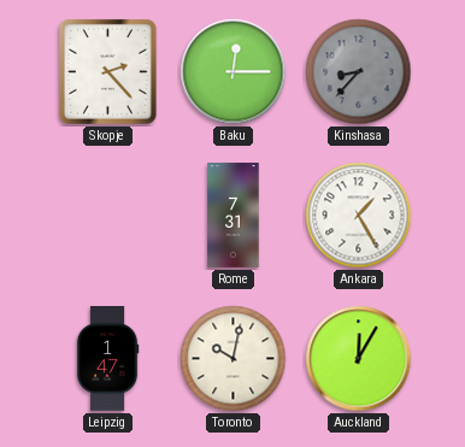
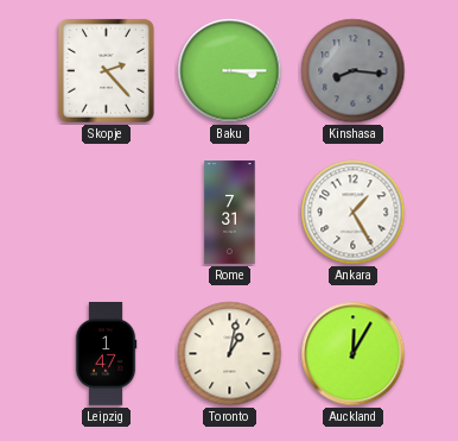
Baku: 12:15 -> 3:15
Kinshasa: 8:37 -> 8:16
Toronto: 10:02 -> 1:02
